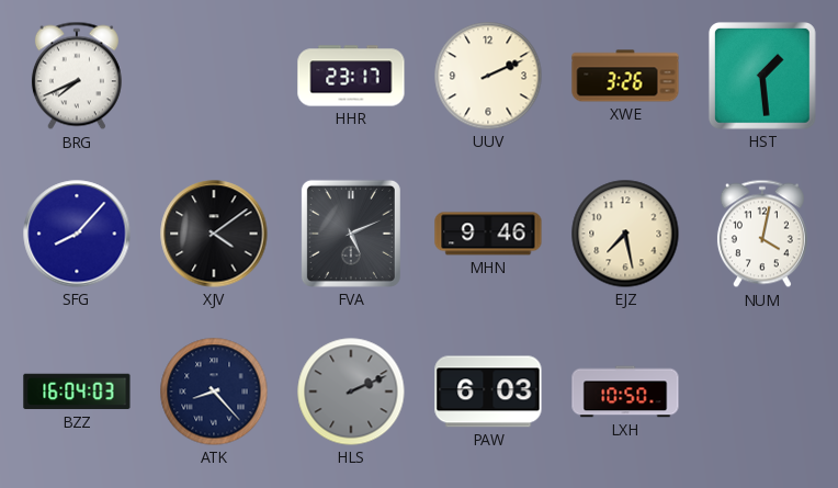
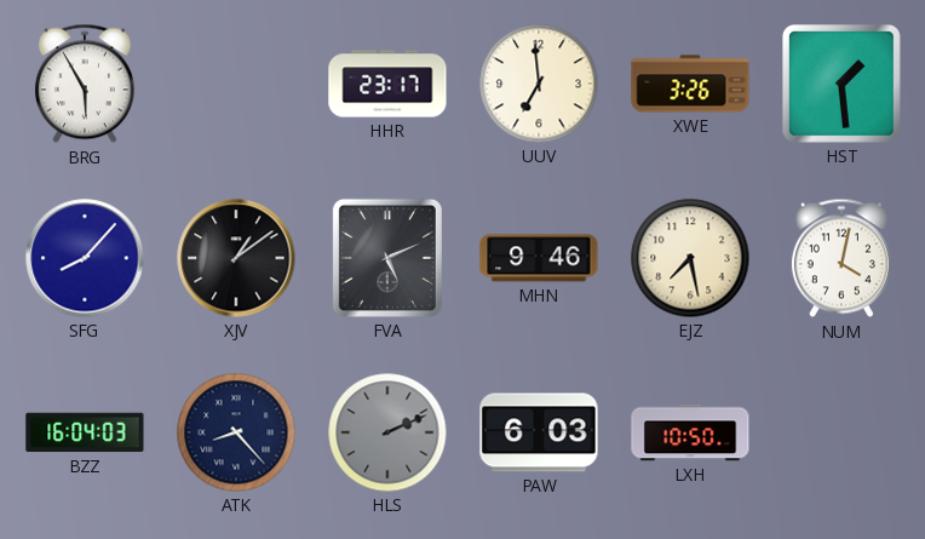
BRG: 7:41 -> 5:55
UUV: 2:11 -> 6:59
XJV: 4:09 -> 1:09
